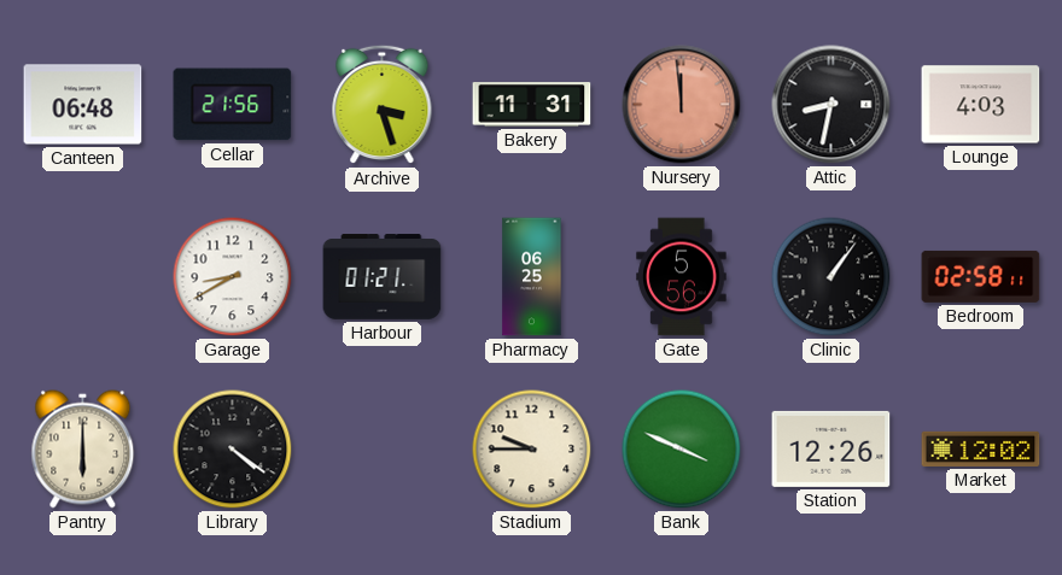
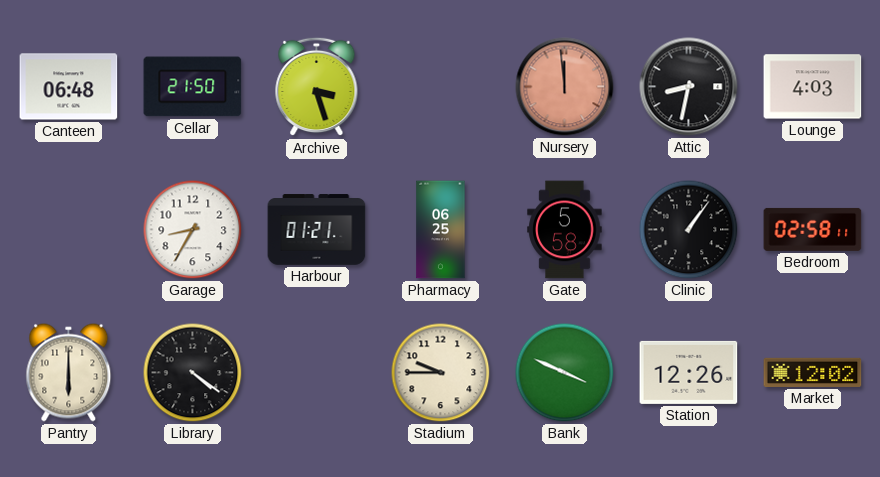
Cellar: 21:56 -> 21:50
Bakery: 11:31 -> none
Garage: 8:40 -> 8:35
Gate: 5:56 -> 5:58
